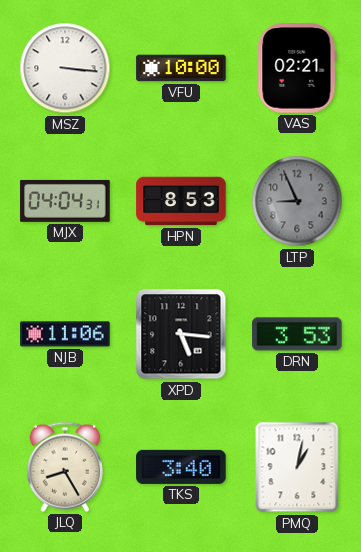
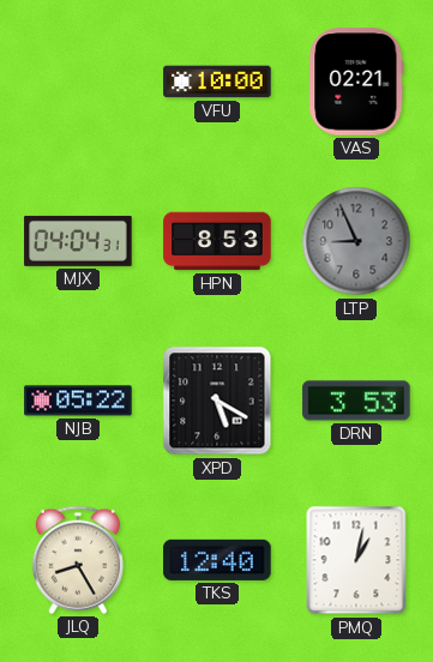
MSZ: 3:16 -> none
NJB: 11:06 -> 05:22
XPD: 5:16 -> 5:20
TKS: 3:40 -> 12:40
